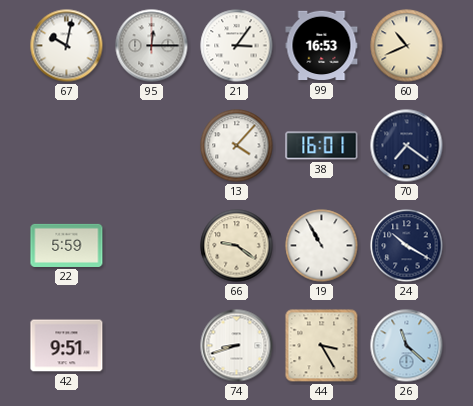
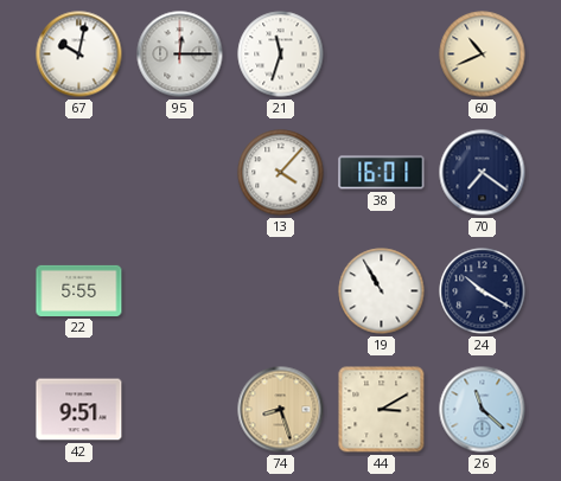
21: 3:06 -> 11:33
99: 16:53 -> none
22: 5:59 -> 5:55
66: 9:21 -> none
74: 8:42 -> 8:27
74 dial: white -> champagne
44: 3:25 -> 3:10
